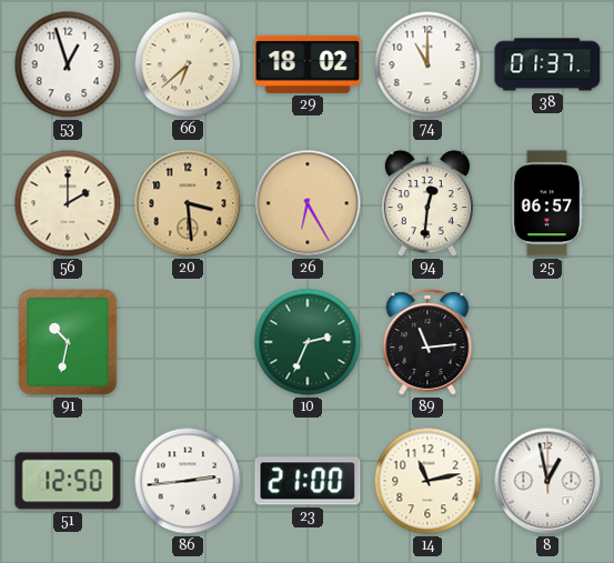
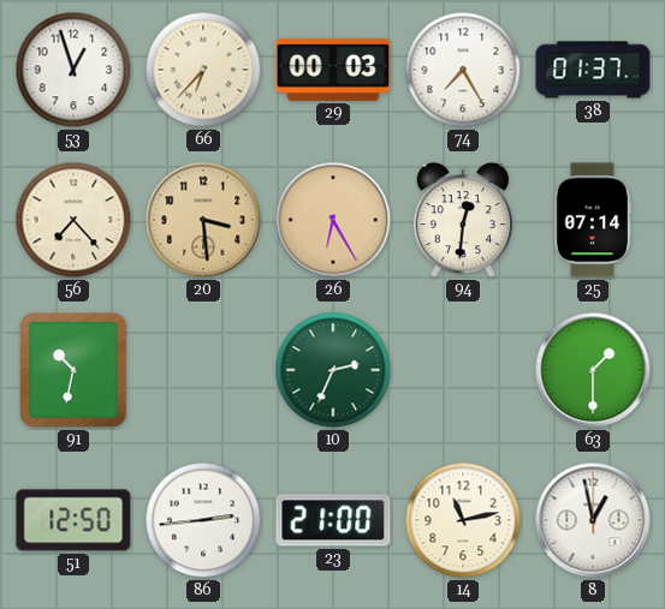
66: 6:38 -> 6:37
29: 18:02 -> 00:03
74: 11:00 -> 7:25
56: 2:00 -> 7:23
25: 06:57 -> 07:14
89: 11:14 -> none
63: none -> 1:30
